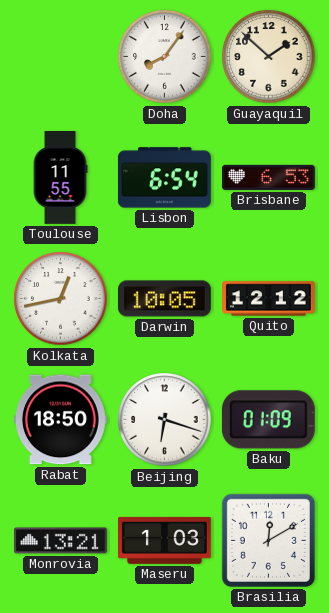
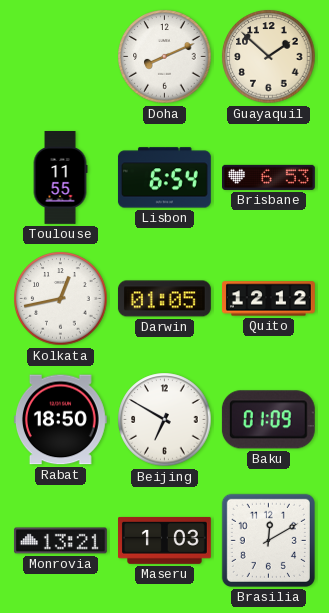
Doha: 8:06 -> 8:11
Darwin: 10:05 -> 01:05
Beijing: 6:18 -> 6:50
